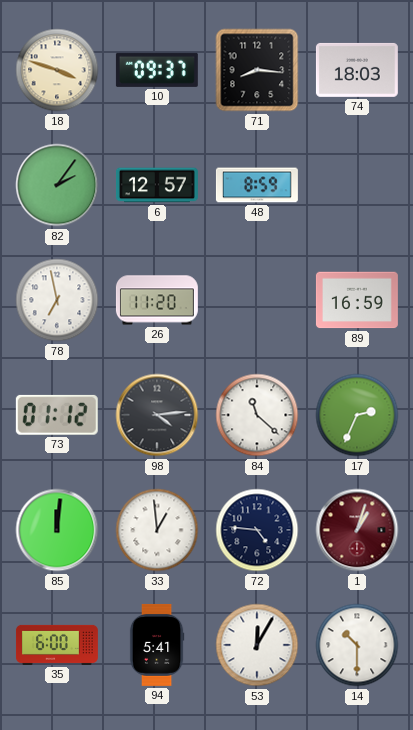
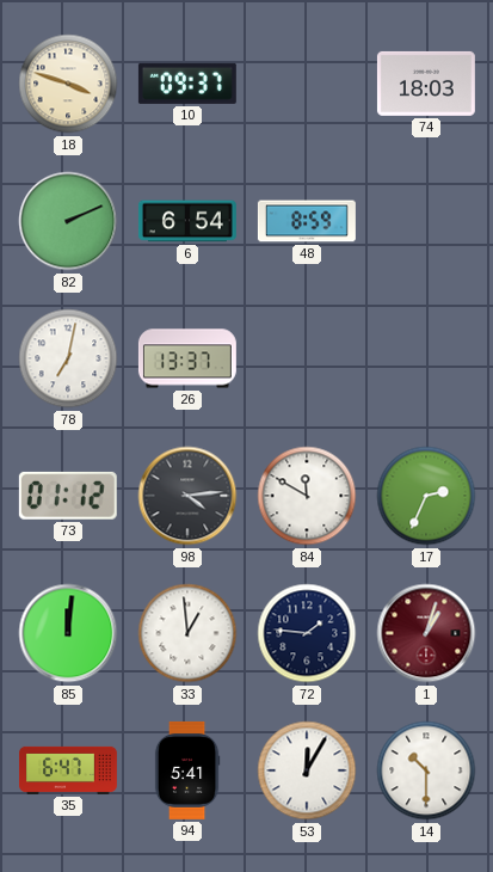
71: 8:16 -> none
82: 2:06 -> 2:11
6: 12:57 -> 6:54
78: 6:58 -> 7:02
26: 11:20 -> 13:37
89: 16:59 -> none
84: 11:22 -> 11:50
72: 4:46 -> 1:46
35: 6:00 -> 6:47
